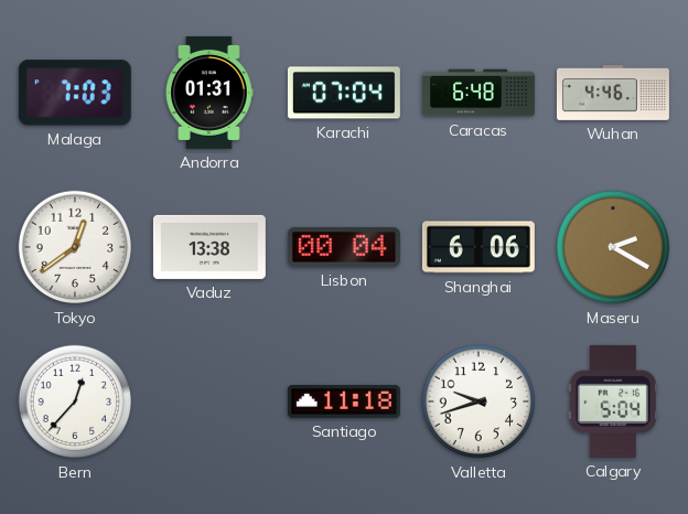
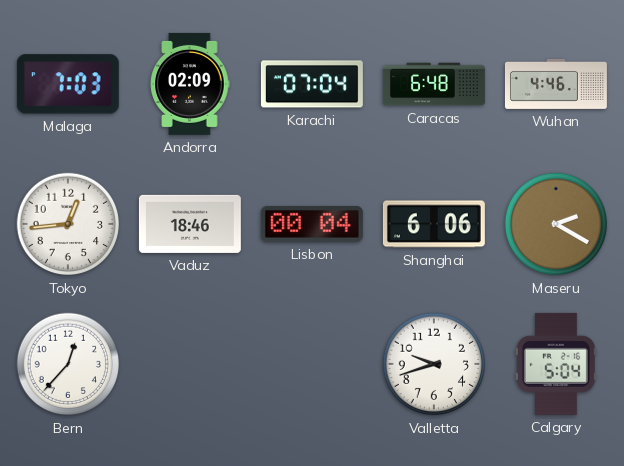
Andorra: 01:31 -> 02:09
Tokyo: 12:39 -> 12:44
Vaduz: 13:38 -> 18:46
Santiago: 11:18 -> none
